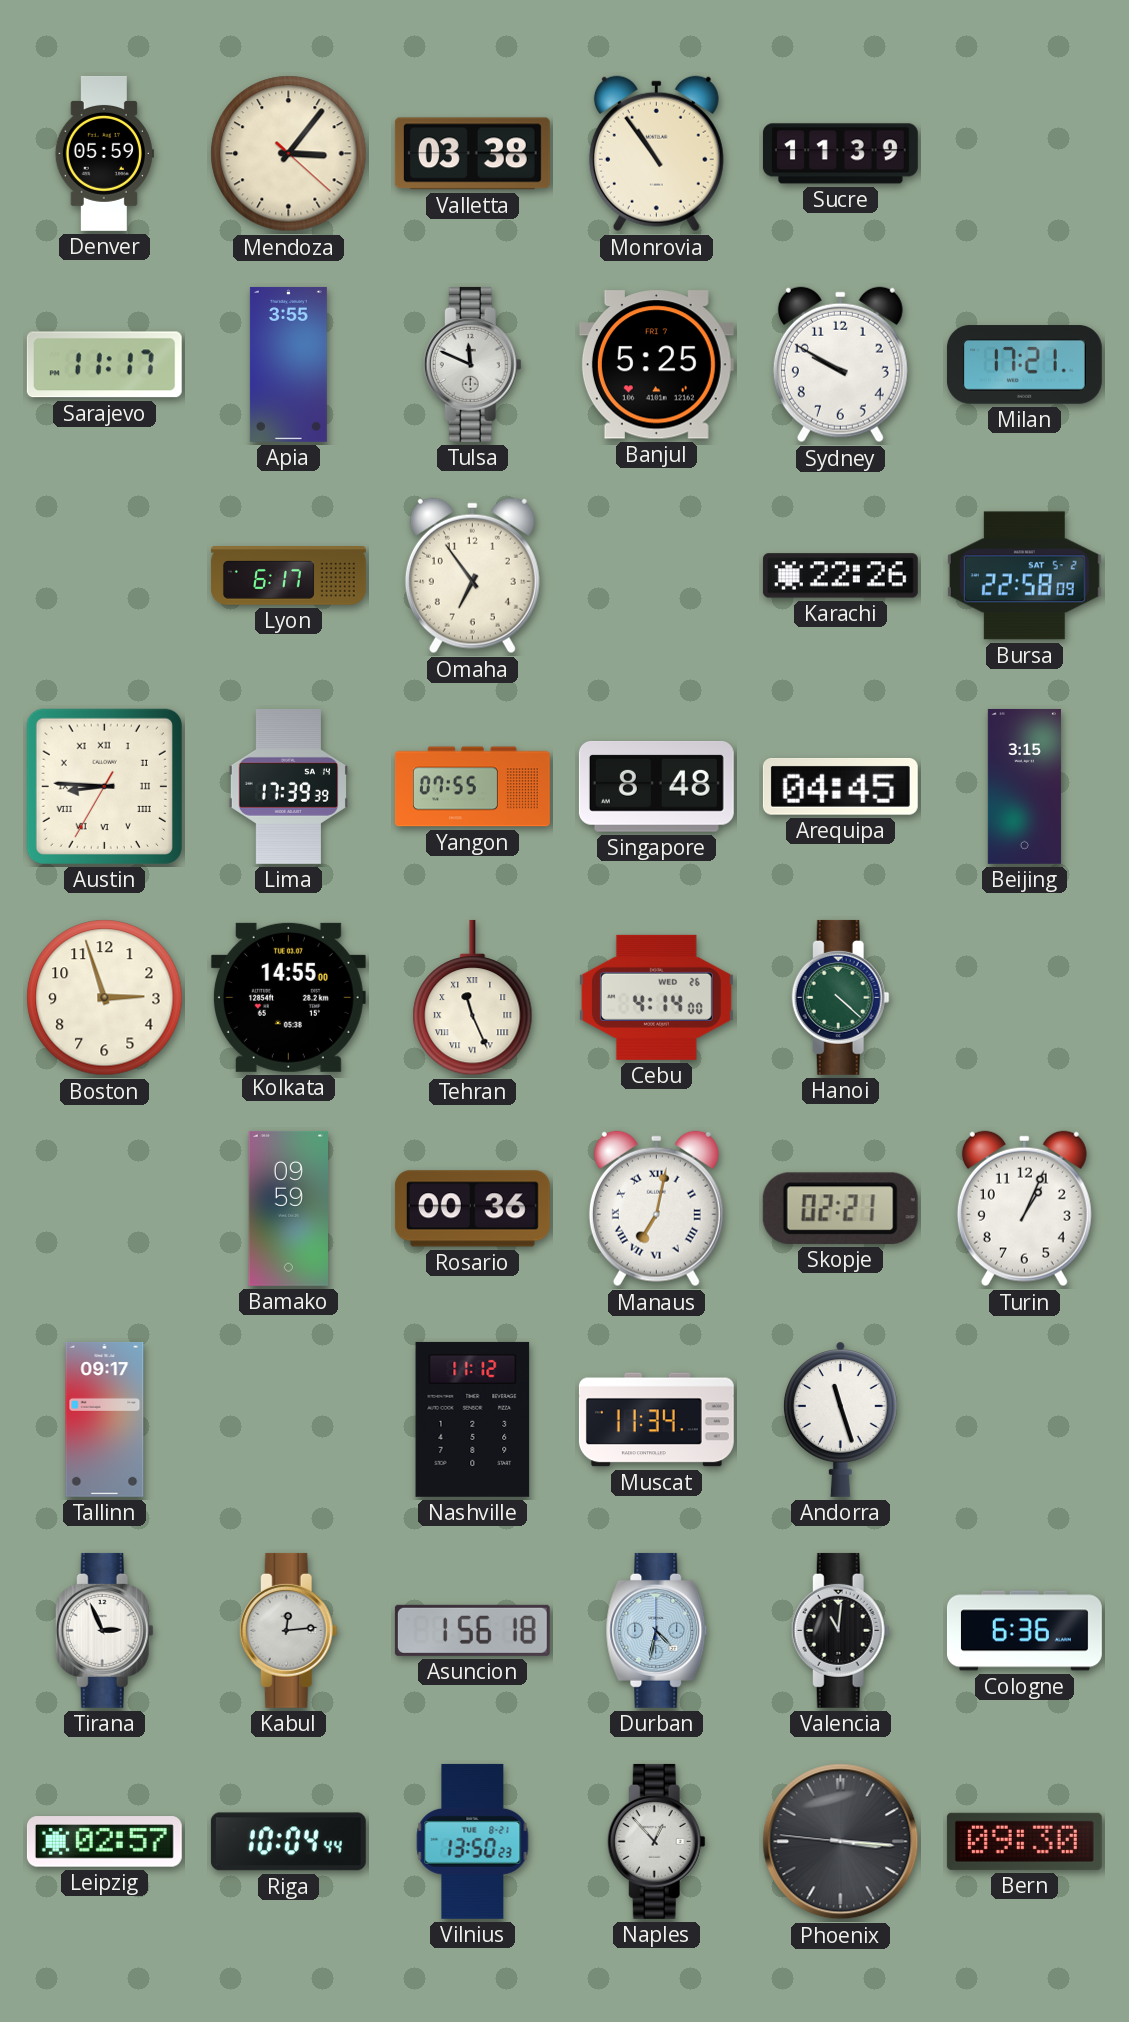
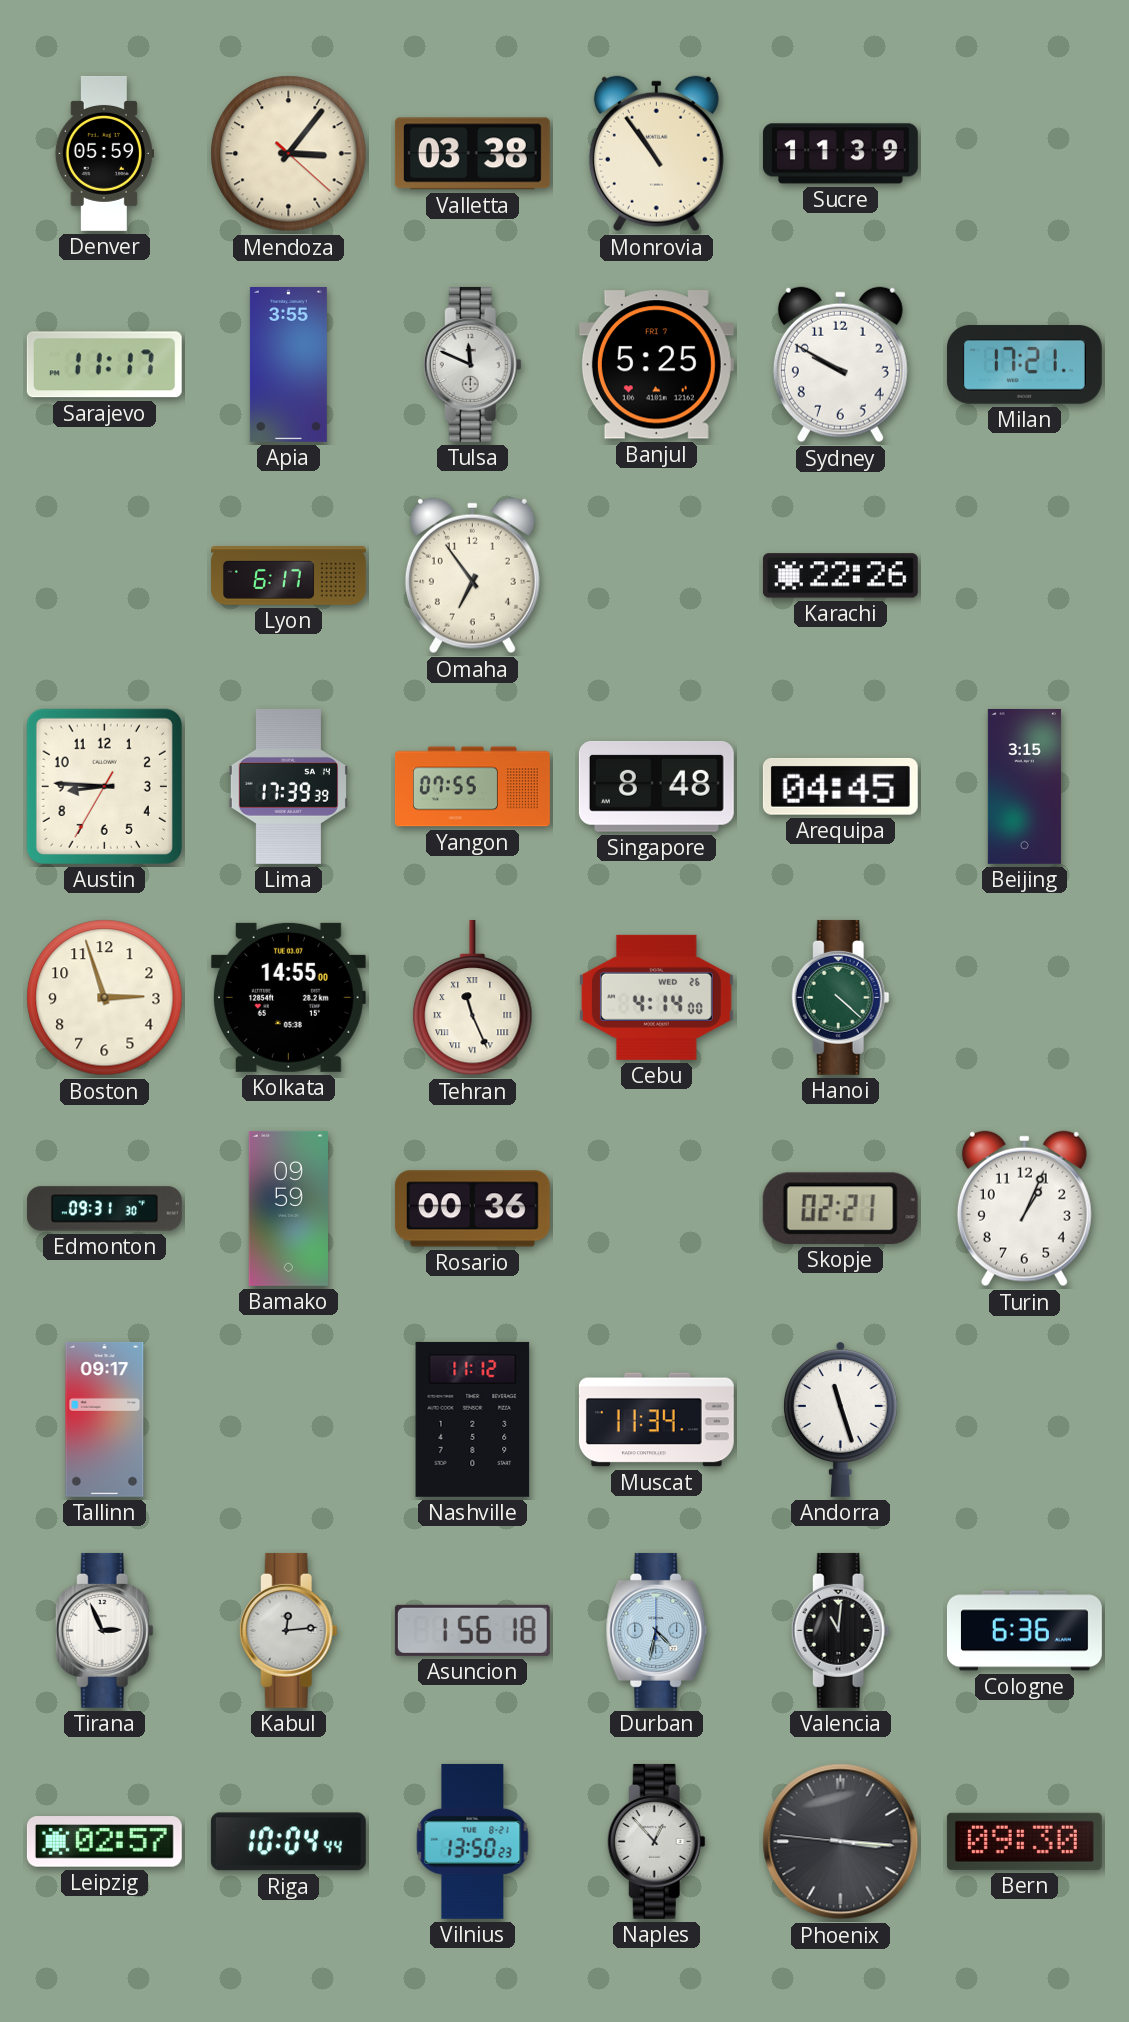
Bursa: 22:58 -> none
Austin numerals: Roman -> Arabic
Edmonton: none -> 09:31
Manaus: 7:02 -> none
